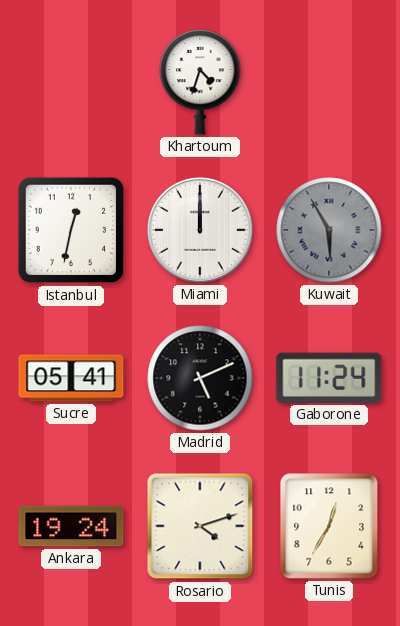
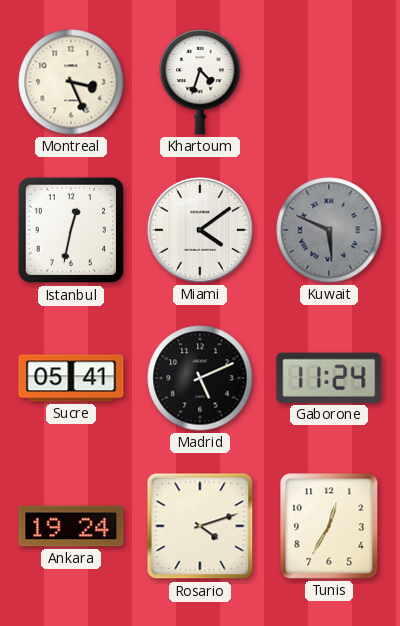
Montreal: none -> 3:26
Miami: 12:00 -> 4:09
Kuwait: 5:55 -> 5:49
